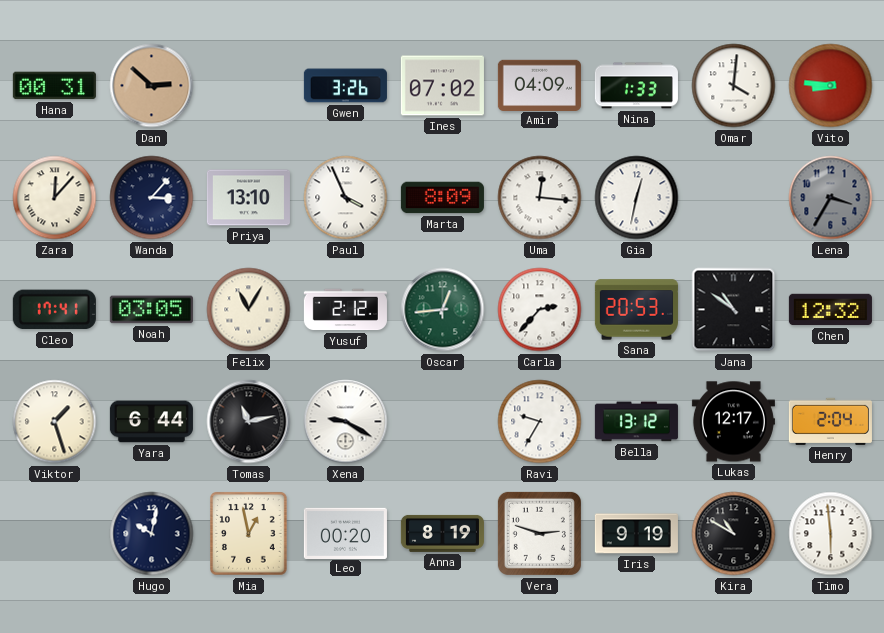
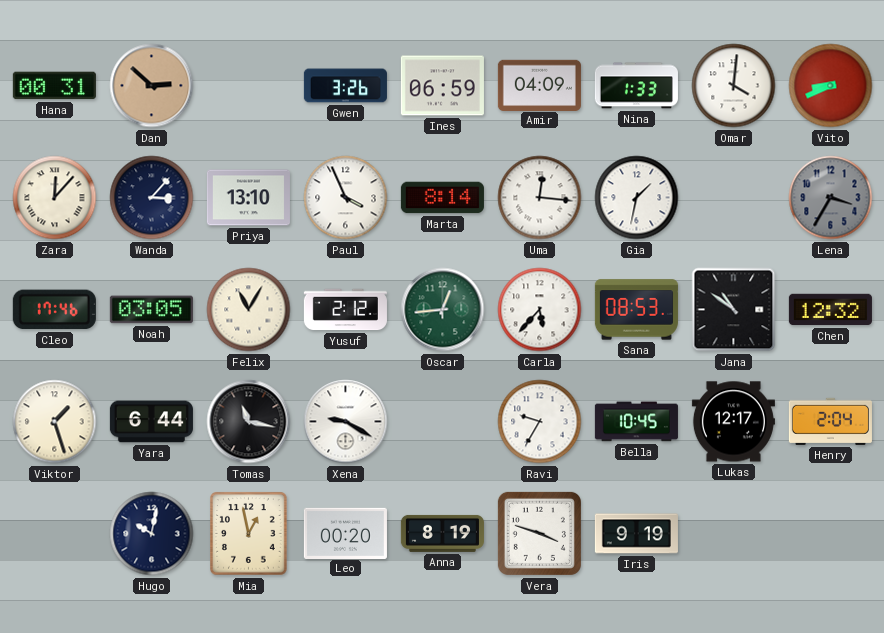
Ines: 07:02 -> 06:59
Vito: 8:46 -> 8:41
Marta: 8:09 -> 8:14
Gia: 12:32 -> 1:32
Cleo: 17:41 -> 17:46
Carla: 2:37 -> 5:37
Sana: 20:53 -> 08:53
Tomas: 11:13 -> 11:17
Bella: 13:12 -> 10:45
Vera: 2:48 -> 3:48
Kira: 10:50 -> none
Timo: 5:59 -> none
